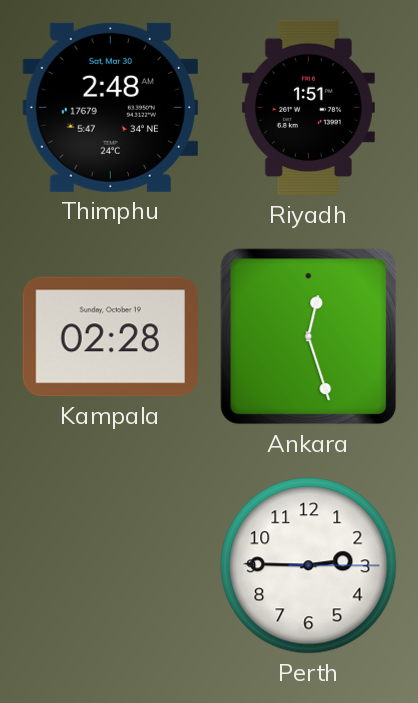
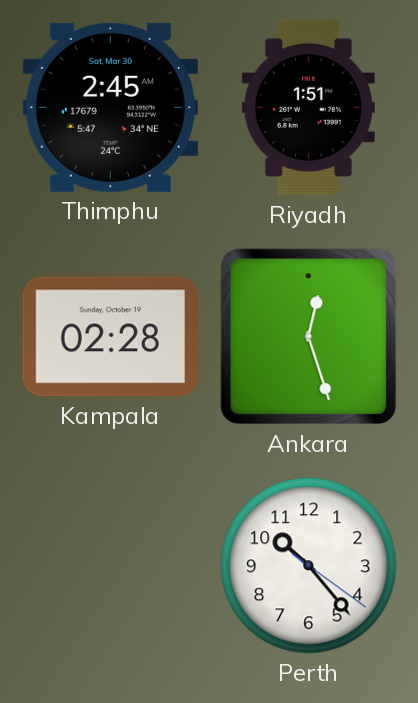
Thimphu: 2:48 -> 2:45
Perth: 2:45 -> 10:23
